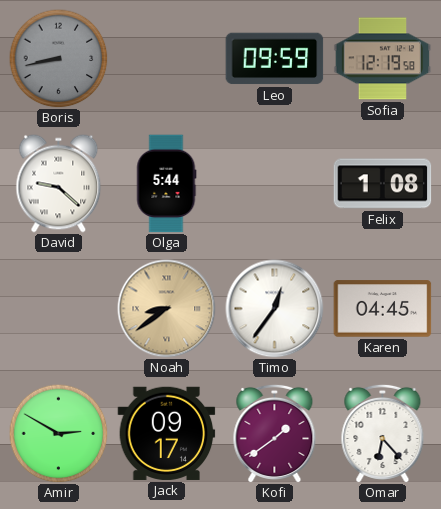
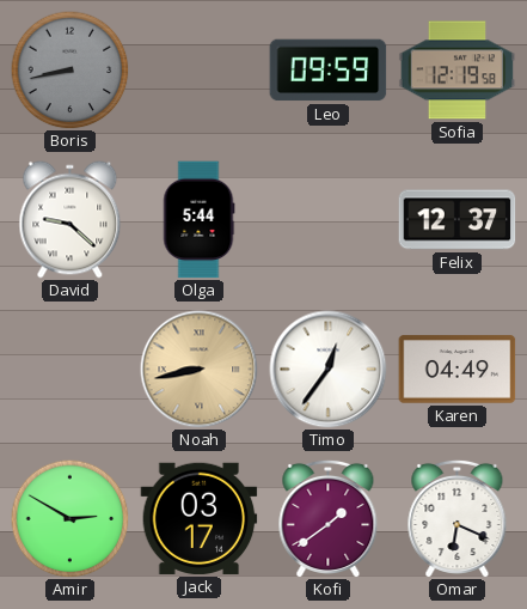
Felix: 1:08 -> 12:37
Noah: 8:39 -> 8:43
Karen: 04:45 -> 04:49
Jack: 09:17 -> 03:17
Omar: 6:23 -> 6:19
